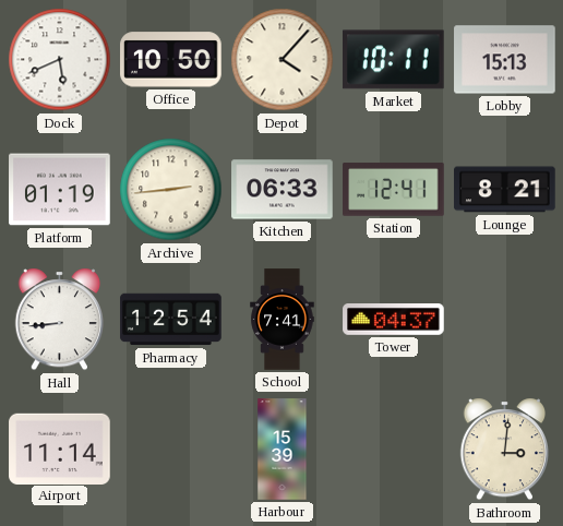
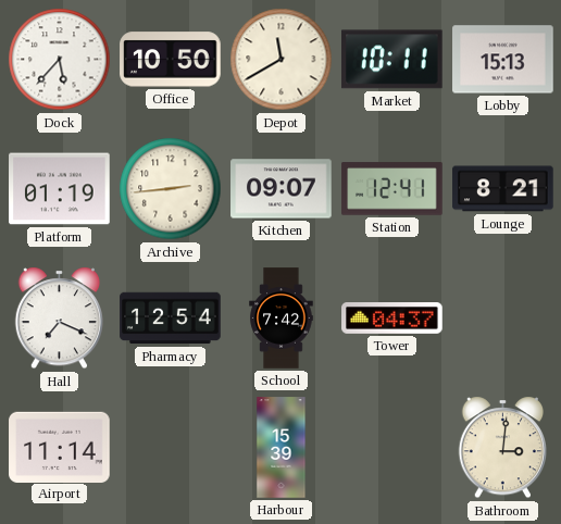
Dock: 5:41 -> 5:37
Depot: 4:07 -> 11:40
Kitchen: 06:33 -> 09:07
Hall: 8:44 -> 7:19
School: 7:41 -> 7:42
